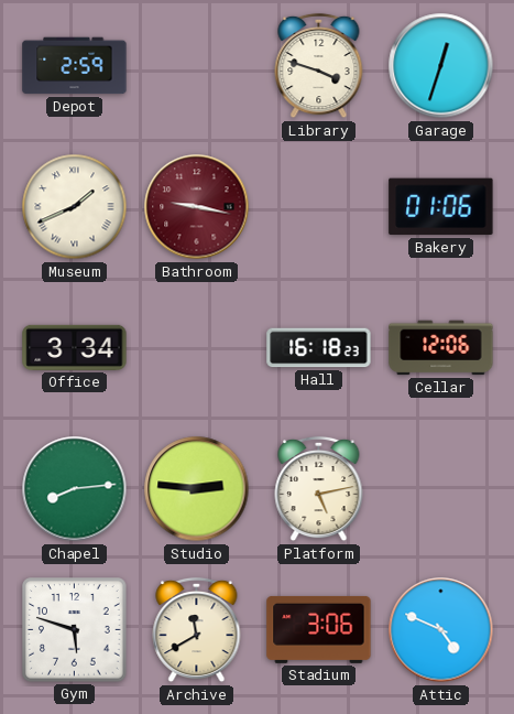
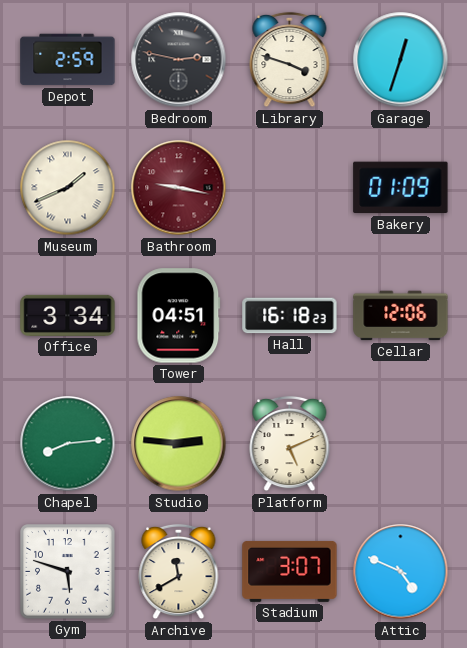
Bedroom: none -> 2:47
Bakery: 01:06 -> 01:09
Tower: none -> 04:51
Platform: 5:13 -> 5:11
Stadium: 3:06 -> 3:07
